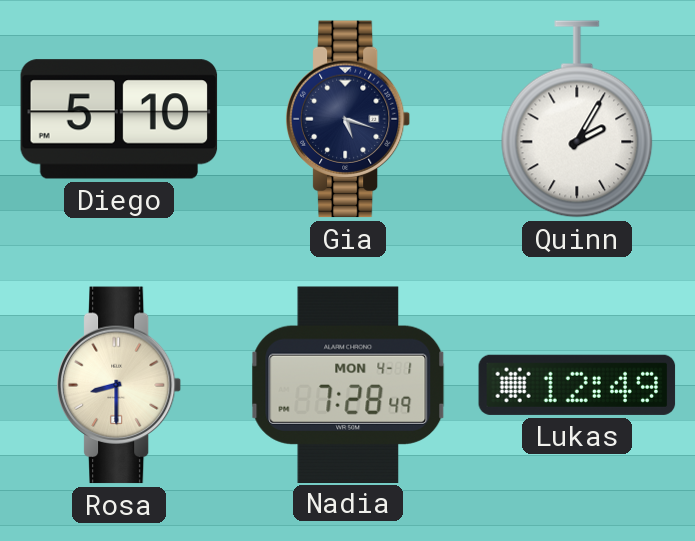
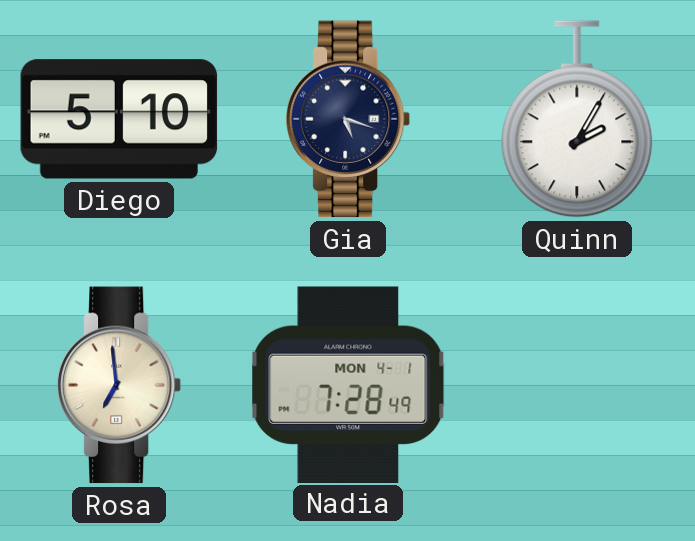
Rosa: 8:30 -> 6:59
Lukas: 12:49 -> none
